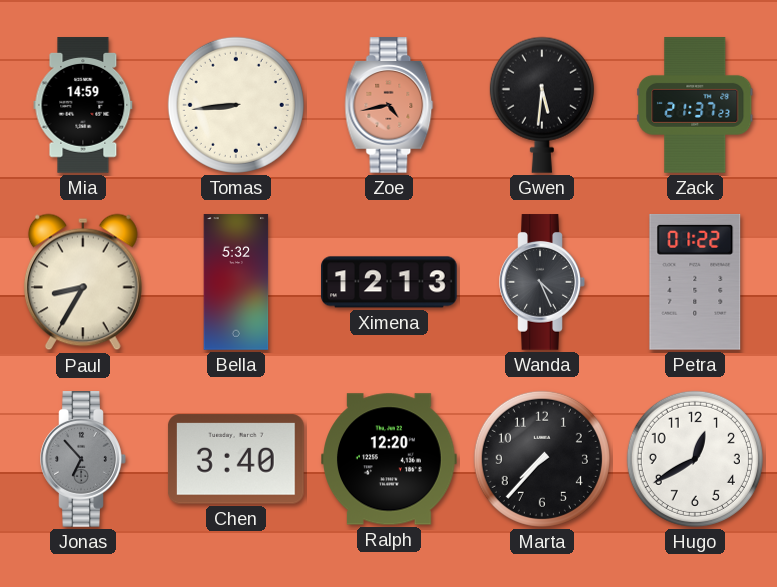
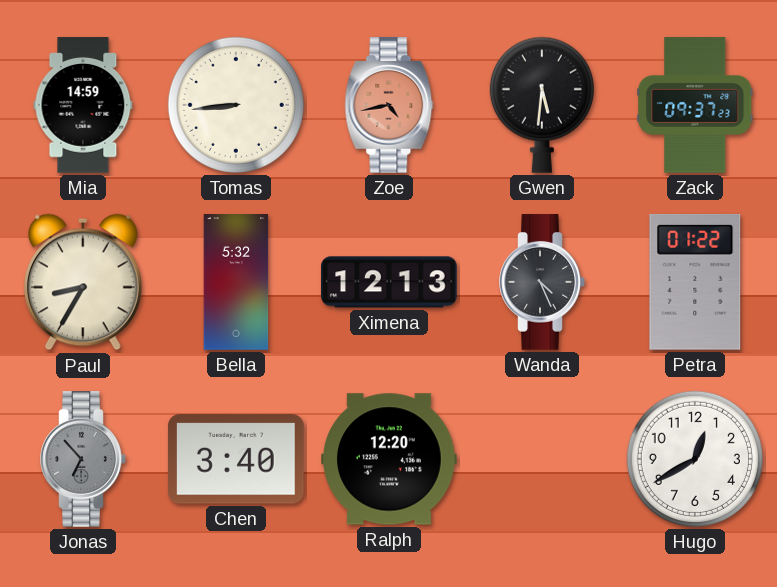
Zack: 21:37 -> 09:37
Marta: 7:37 -> none
